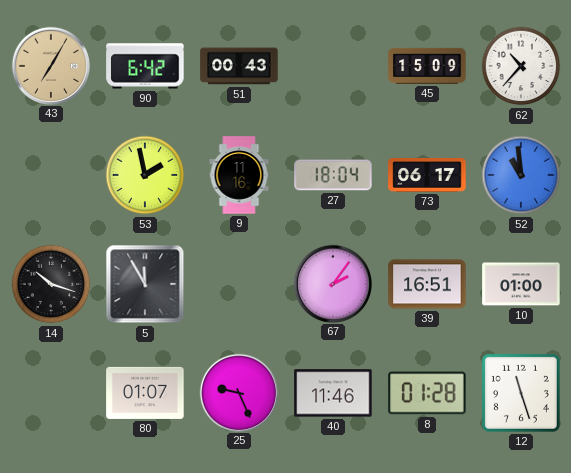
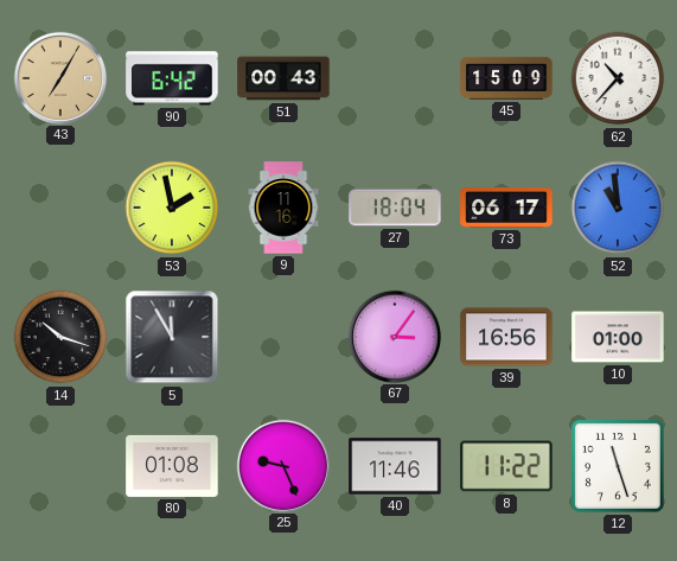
67: 2:06 -> 3:06
39: 16:51 -> 16:56
80: 01:07 -> 01:08
8: 01:28 -> 11:22
